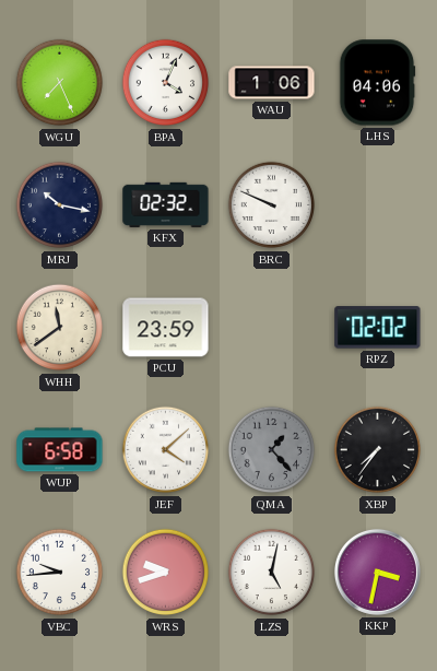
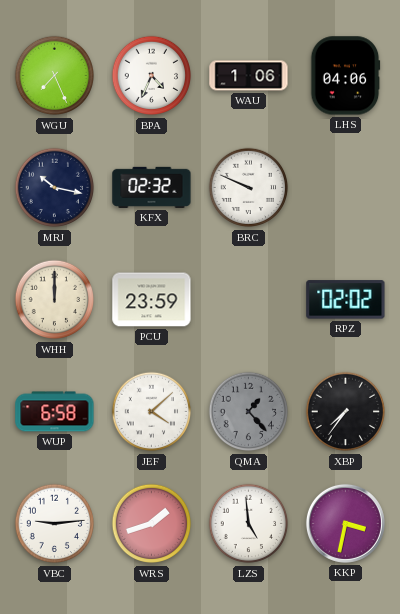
BPA: 4:04 -> 4:34
WHH: 11:39 -> 12:00
VBC: 9:44 -> 9:14
WRS: 9:42 -> 1:42
LZS: 5:02 -> 4:59
